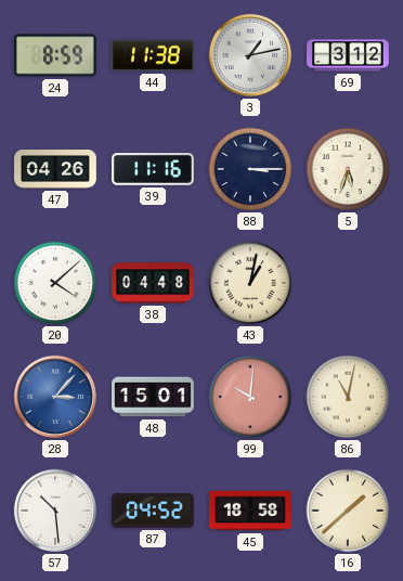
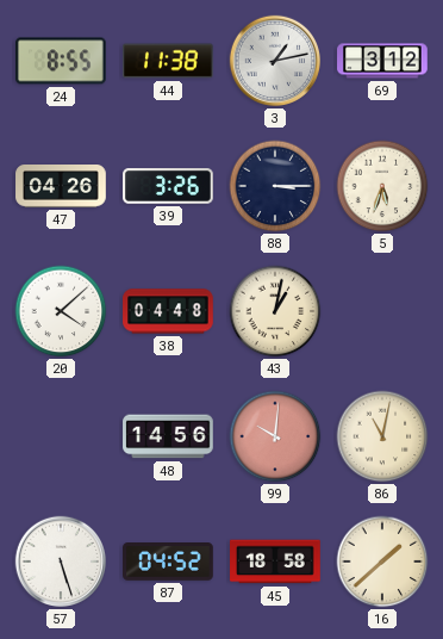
24: 8:59 -> 8:55
39: 11:16 -> 3:26
28: 3:07 -> none
48: 15:01 -> 14:56
57: 10:29 -> 5:27
